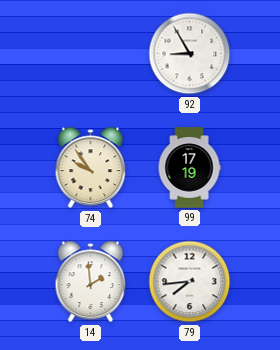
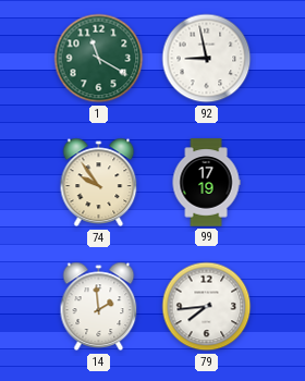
1: none -> 11:20
92: 8:55 -> 8:58
